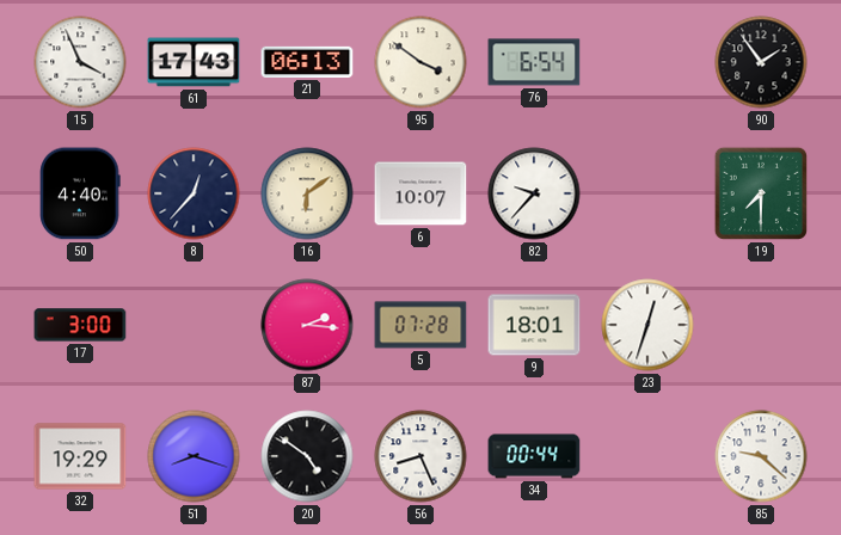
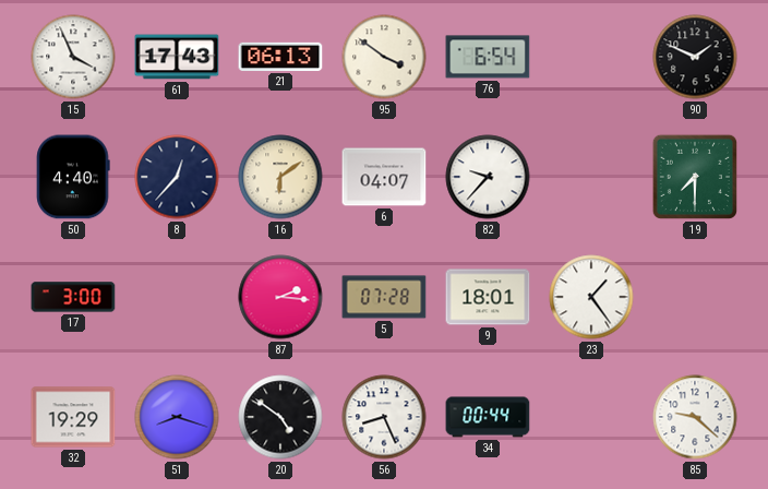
90: 1:54 -> 1:49
6: 10:07 -> 04:07
23: 12:33 -> 1:24
